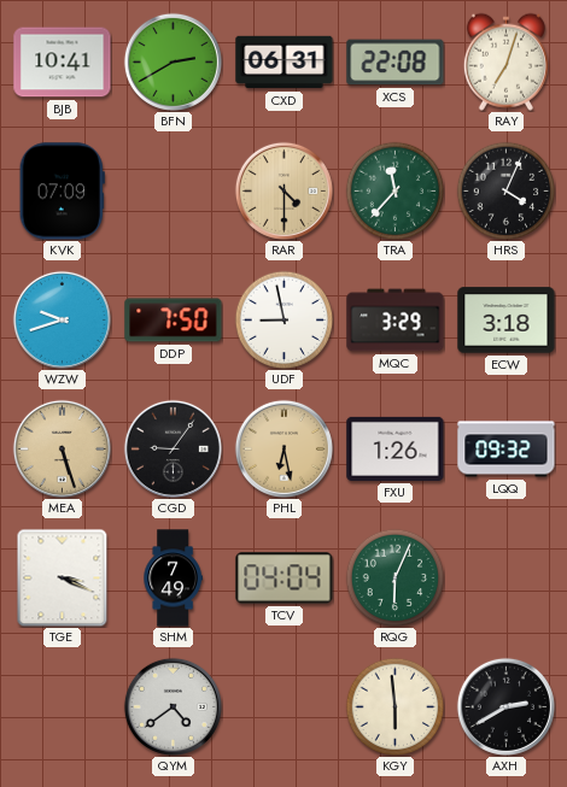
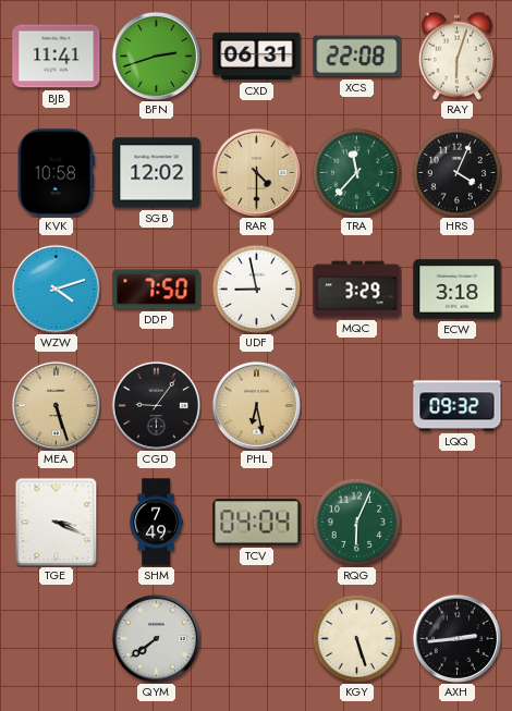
BJB: 10:41 -> 11:41
BFN: 2:40 -> 2:42
RAY: 7:03 -> 6:03
KVK: 07:09 -> 10:58
SGB: none -> 12:02
WZW: 9:42 -> 4:12
FXU: 1:26 -> none
QYM: 4:39 -> 7:39
KGY: 5:59 -> 5:27
AXH: 2:40 -> 2:44
